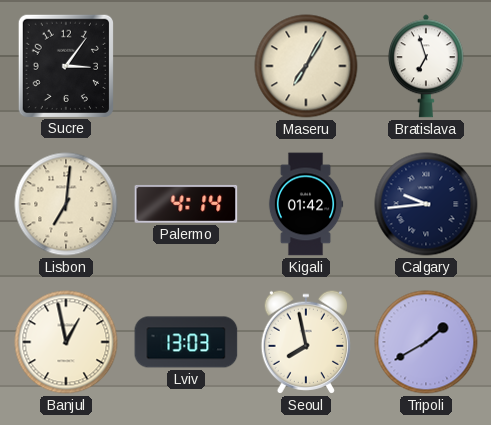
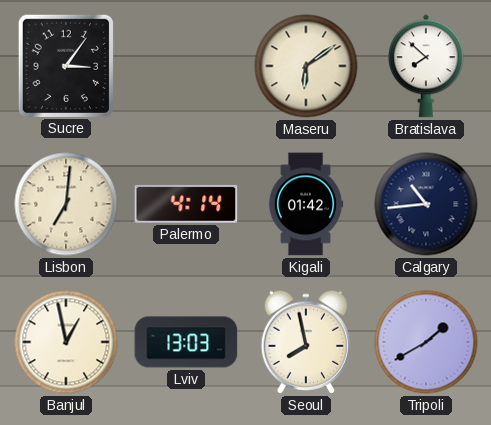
Maseru: 7:05 -> 6:09
Bratislava: 6:57 -> 7:52
Calgary: 9:44 -> 10:44
